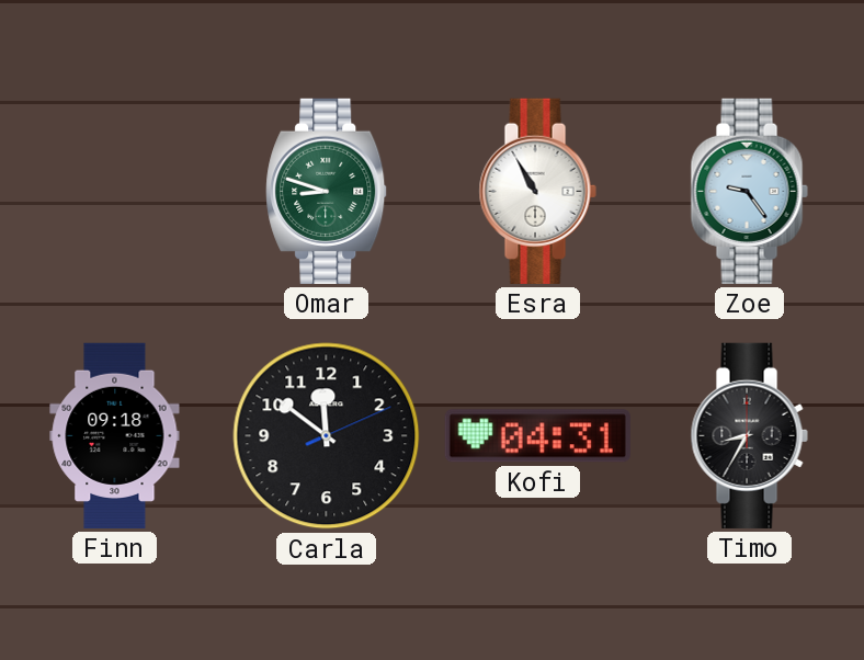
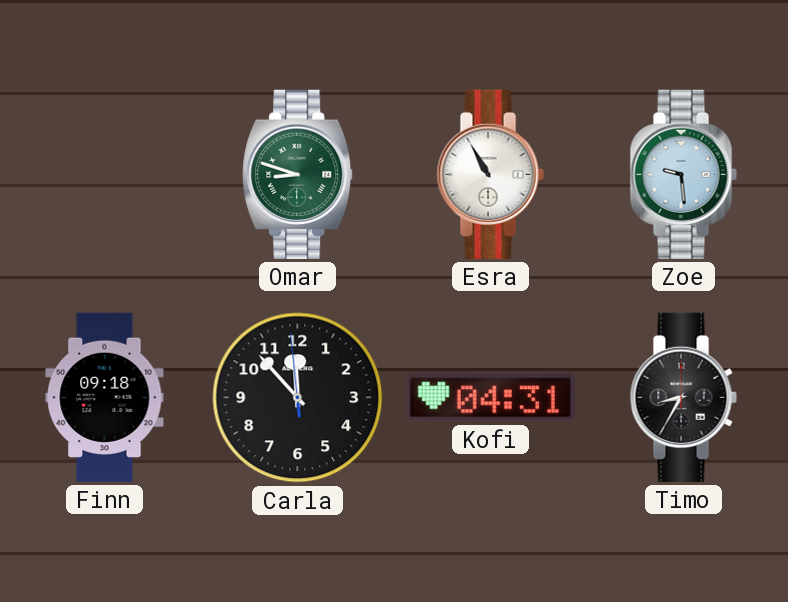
Zoe: 9:24 -> 9:29
Carla: 11:51 -> 11:52
